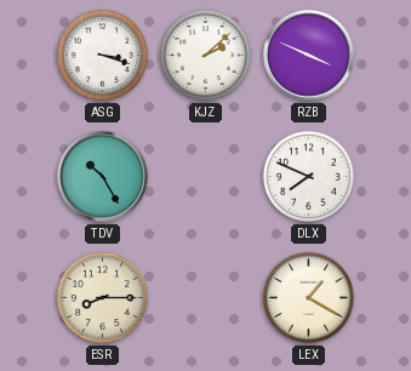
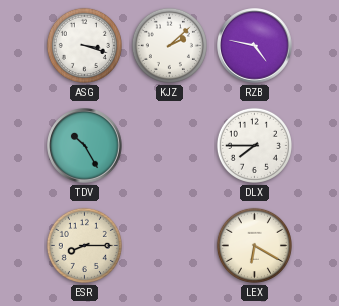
RZB: 3:49 -> 4:47
DLX: 7:49 -> 7:45
LEX: 1:20 -> 6:20
